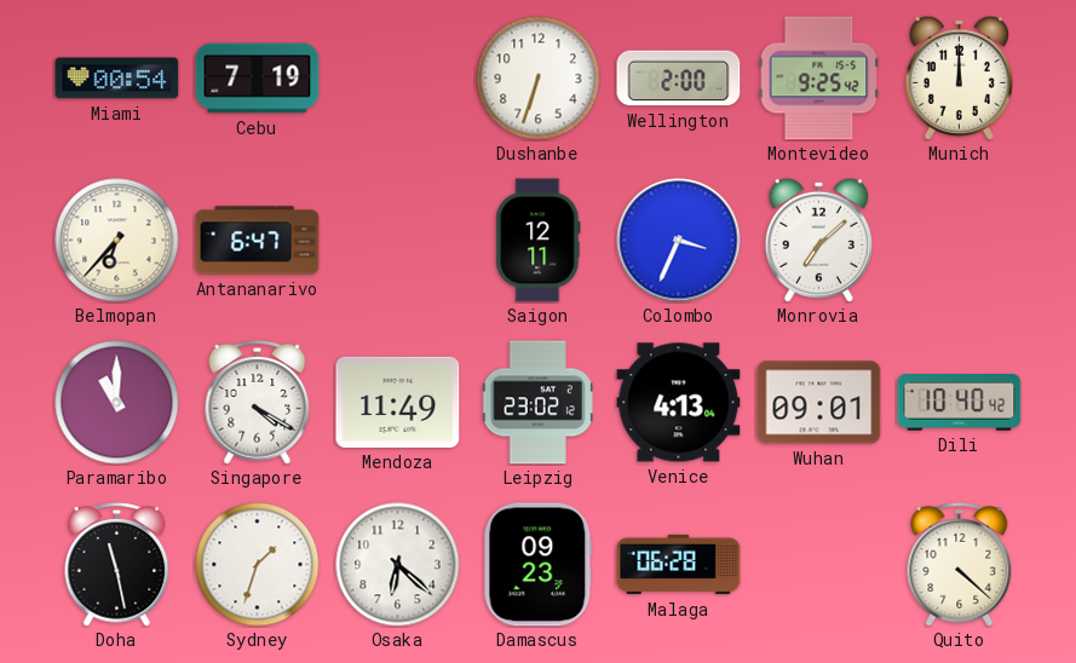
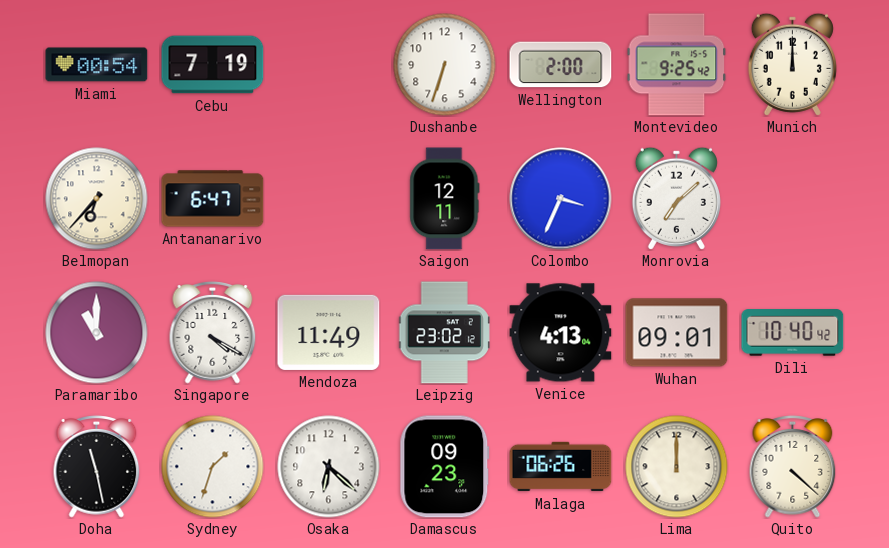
Malaga: 06:28 -> 06:26
Lima: none -> 12:00
